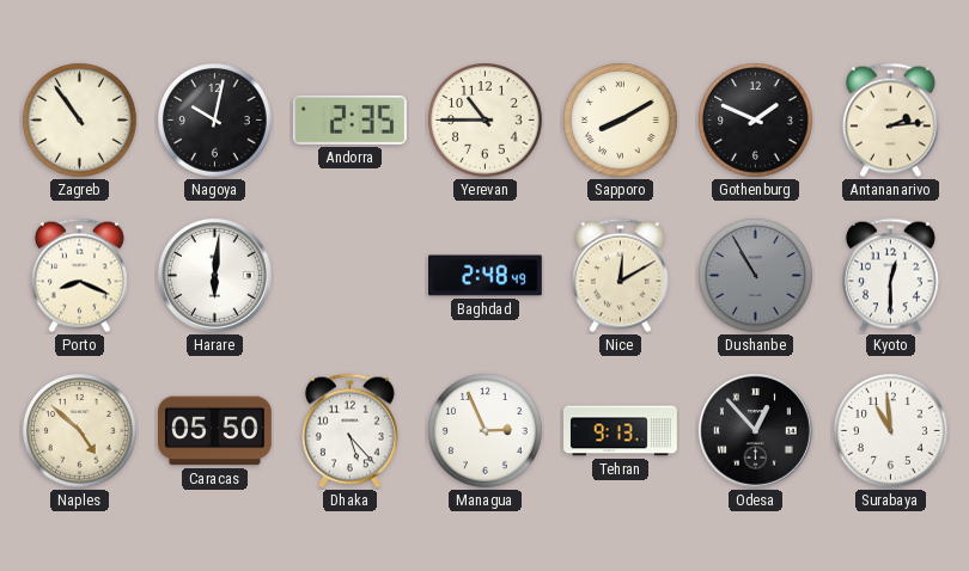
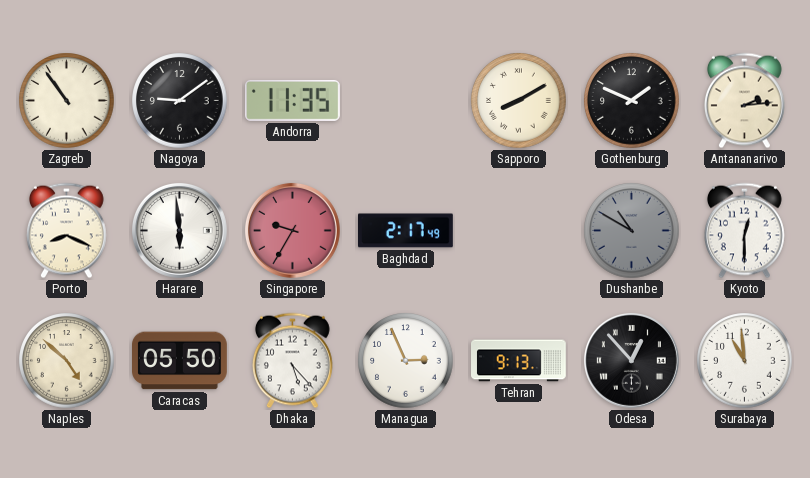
Nagoya: 10:02 -> 9:09
Andorra: 2:35 -> 11:35
Yerevan: 10:45 -> none
Harare: 6:01 -> 5:59
Singapore: none -> 9:35
Baghdad: 2:48 -> 2:17
Nice: 12:10 -> none
Dushanbe: 10:55 -> 10:50
